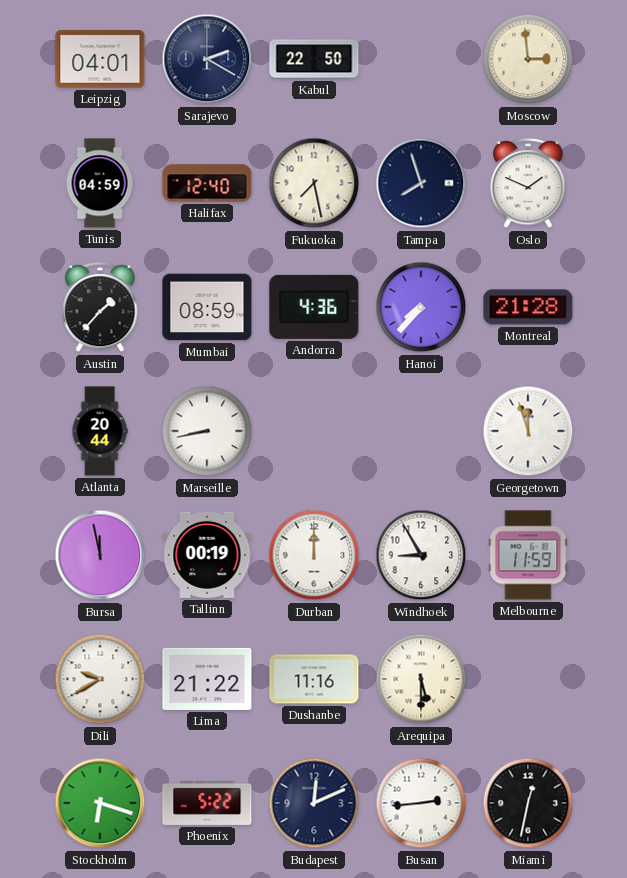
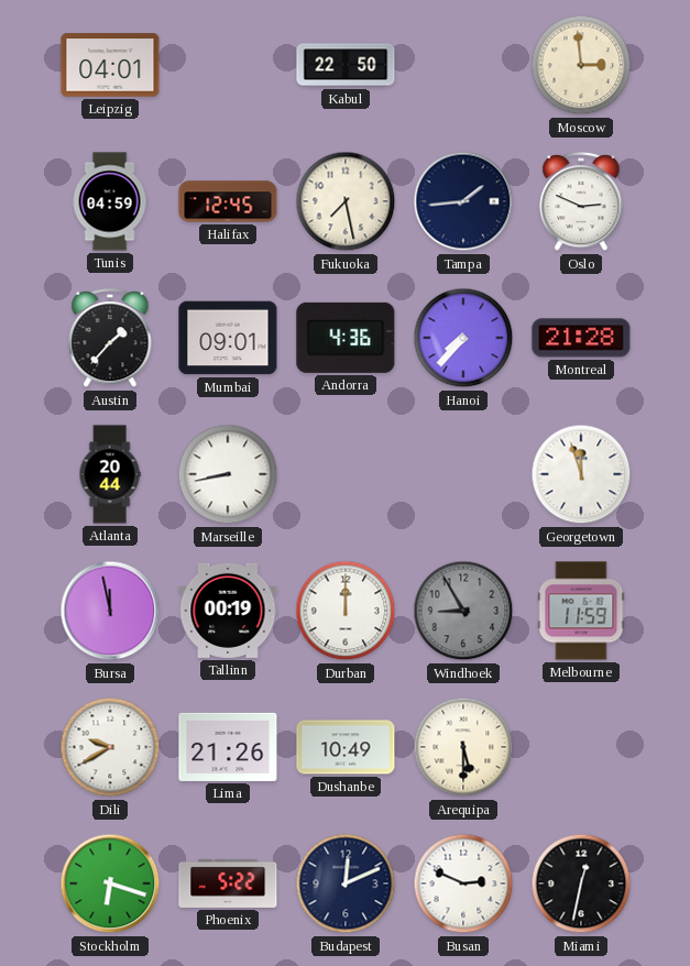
Sarajevo: 2:20 -> none
Halifax: 12:40 -> 12:45
Tampa: 7:57 -> 1:44
Oslo: 1:49 -> 2:49
Mumbai: 08:59 -> 09:01
Windhoek dial: white -> grey
Lima: 21:22 -> 21:26
Dushanbe: 11:16 -> 10:49
Busan: 2:44 -> 2:49
